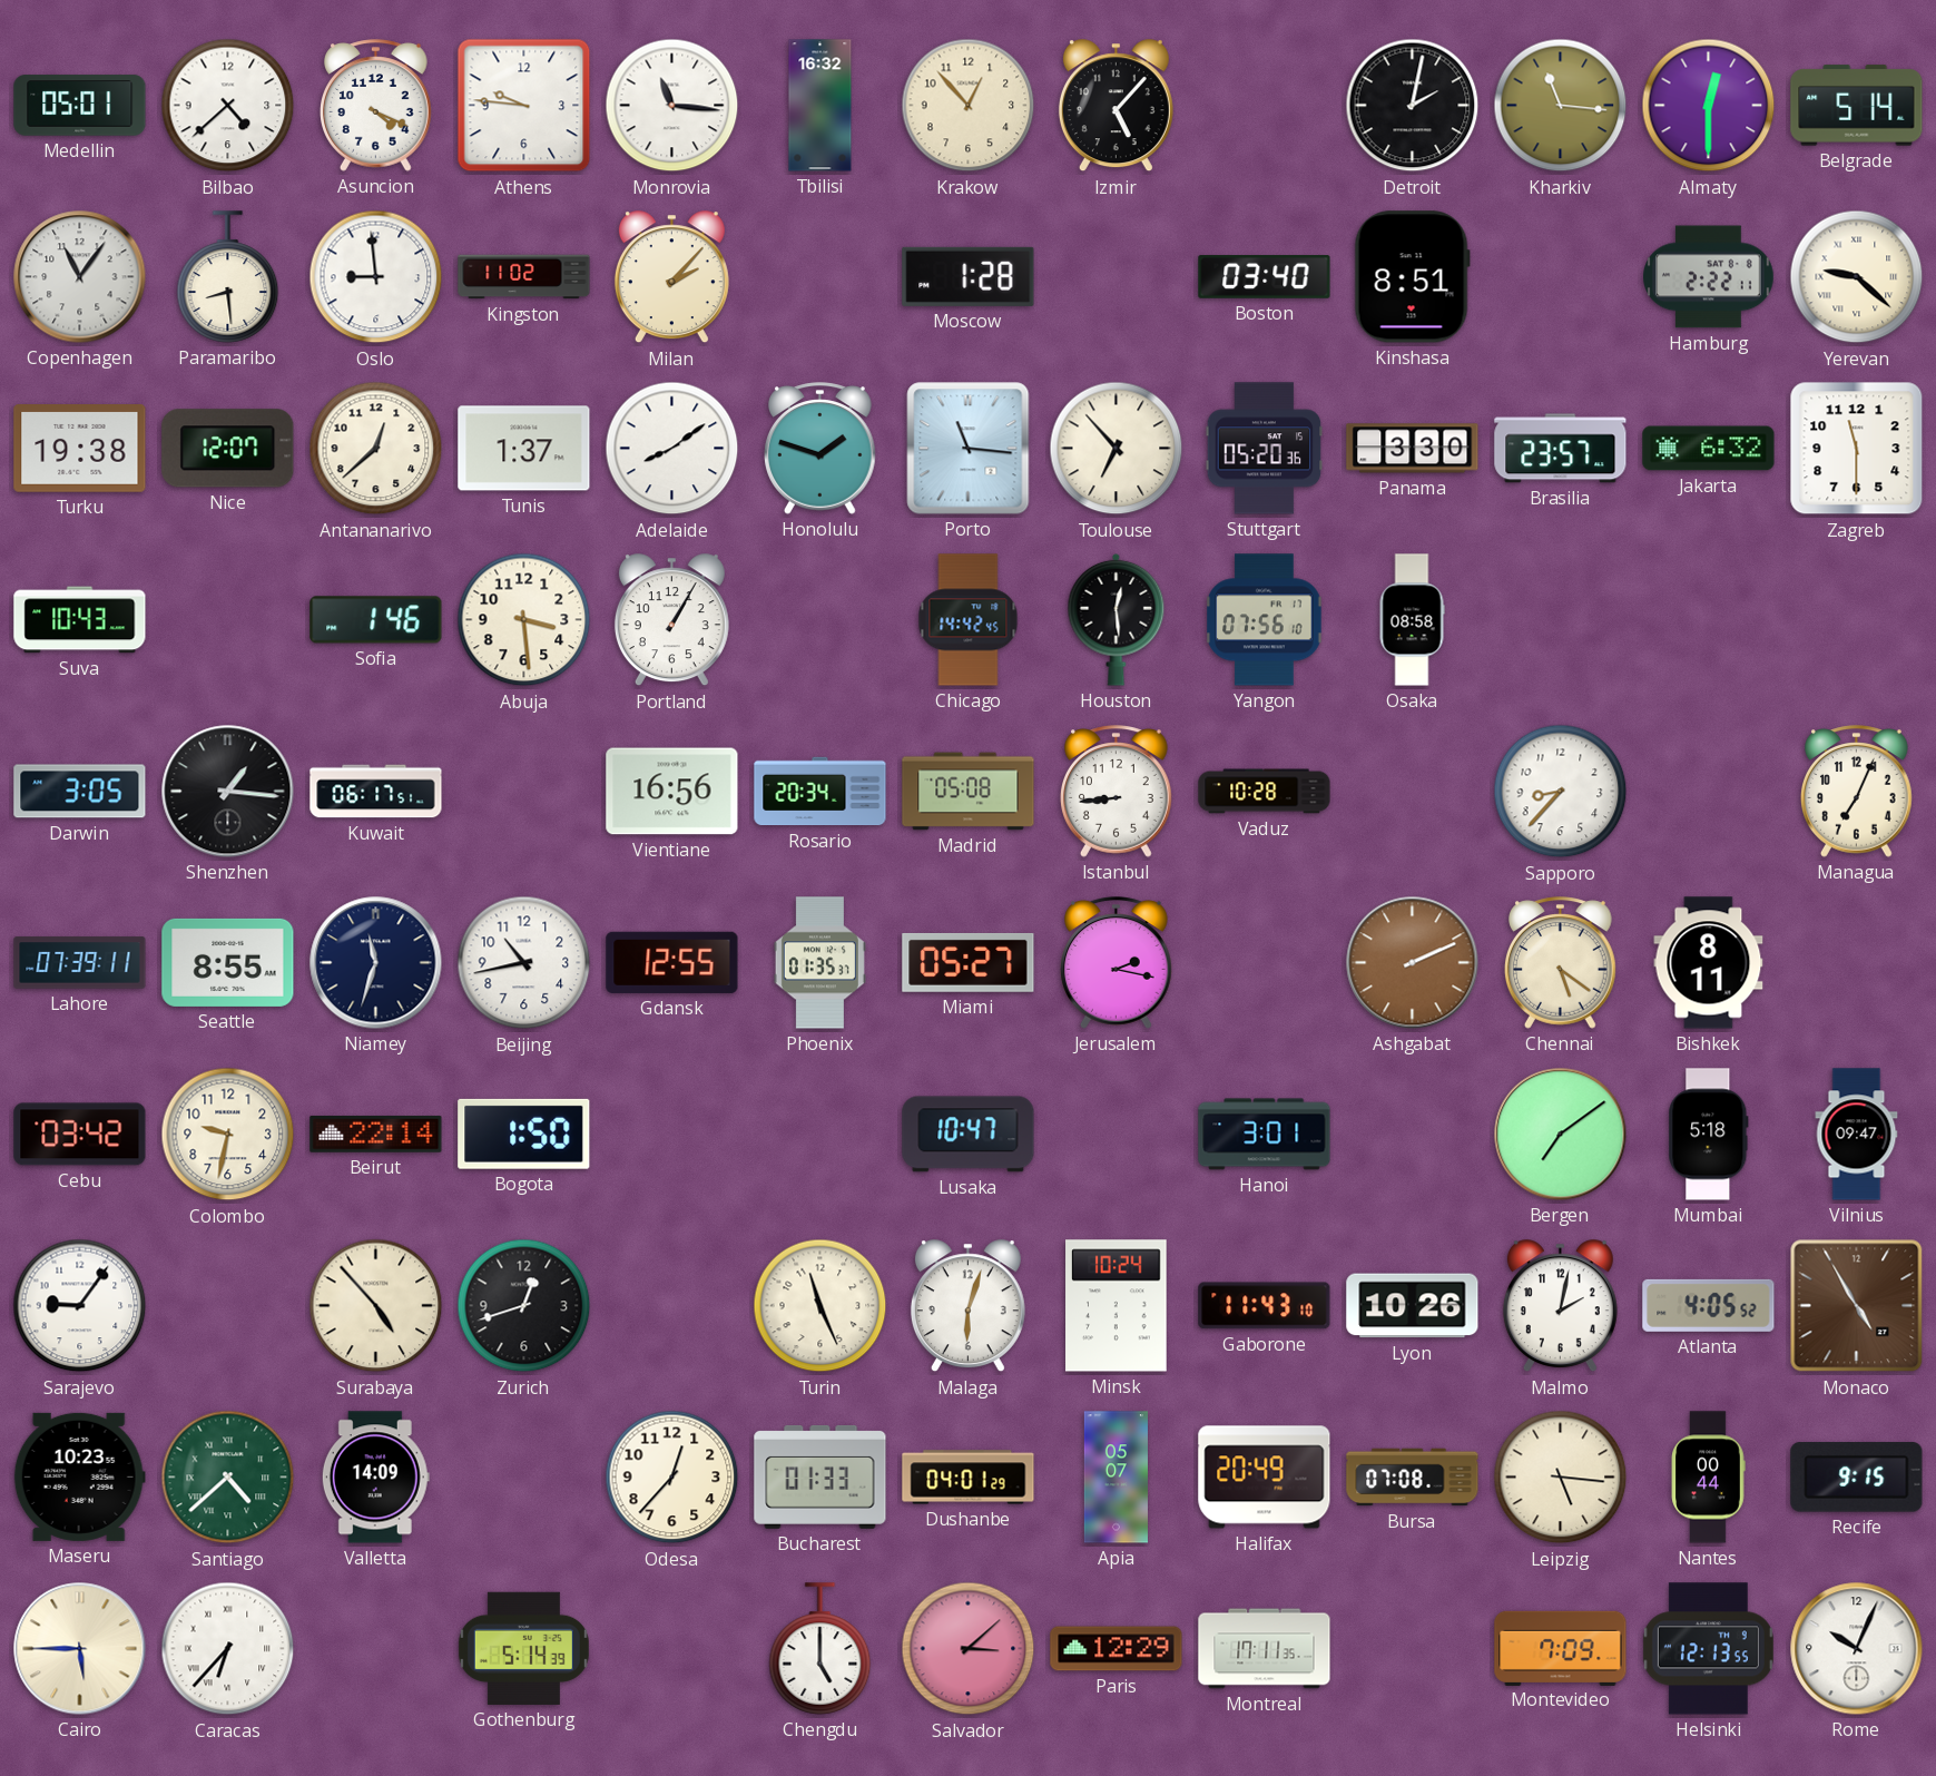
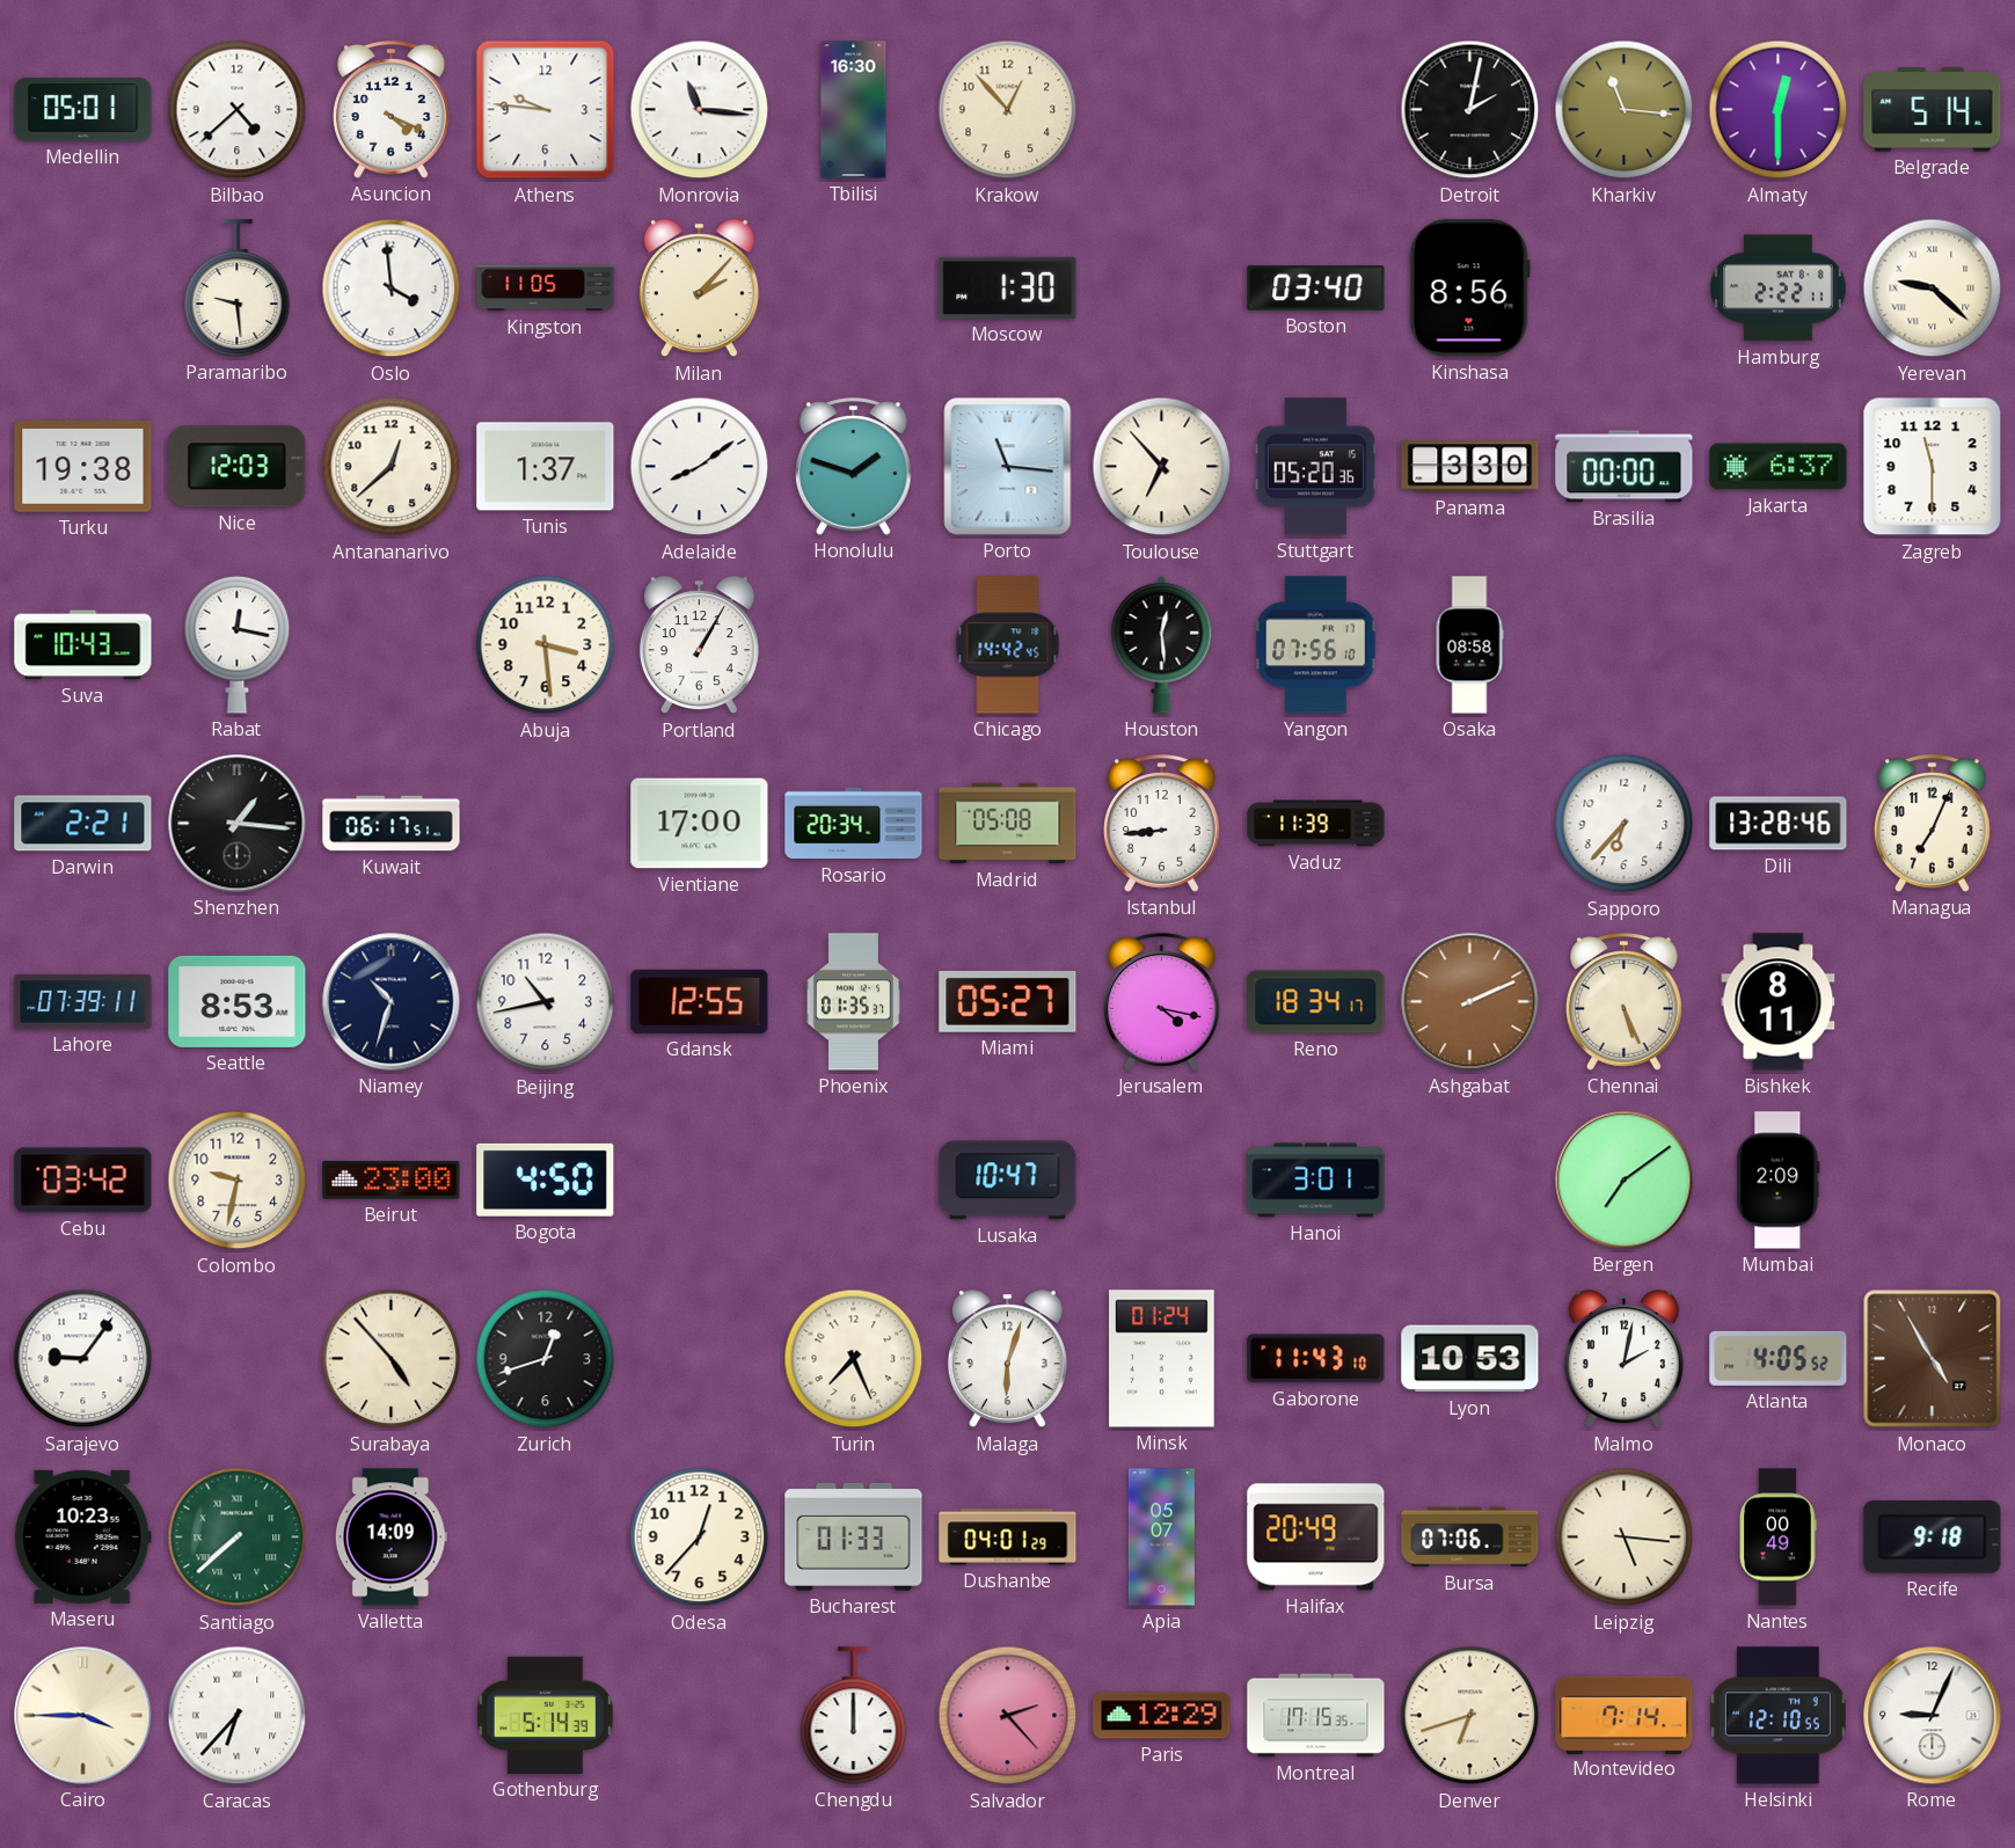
Tbilisi: 16:32 -> 16:30
Izmir: 5:07 -> none
Copenhagen: 11:06 -> none
Paramaribo: 8:29 -> 9:29
Oslo: 8:59 -> 3:59
Kingston: 11:02 -> 11:05
Moscow: 1:28 -> 1:30
Kinshasa: 8:51 -> 8:56
Nice: 12:07 -> 12:03
Brasilia: 23:57 -> 00:00
Jakarta: 6:32 -> 6:37
Rabat: none -> 12:17
Sofia: 1:46 -> none
Darwin: 3:05 -> 2:21
Vientiane: 16:56 -> 17:00
Vaduz: 10:28 -> 11:39
Sapporo: 8:37 -> 6:37
Dili: none -> 13:28
Seattle: 8:55 -> 8:53
Niamey: 11:33 -> 10:33
Jerusalem: 2:17 -> 4:17
Reno: none -> 18:34
Chennai: 5:21 -> 5:26
Beirut: 22:14 -> 23:00
Bogota: 1:50 -> 4:50
Mumbai: 5:18 -> 2:09
Vilnius: 09:47 -> none
Turin: 11:26 -> 7:26
Minsk: 10:24 -> 01:24
Lyon: 10:26 -> 10:53
Santiago: 4:38 -> 7:38
Bursa: 07:08 -> 07:06
Nantes: 00:44 -> 00:49
Recife: 9:15 -> 9:18
Cairo: 5:45 -> 3:45
Chengdu: 5:00 -> 12:00
Salvador: 3:08 -> 2:23
Montreal: 17:11 -> 17:15
Denver: none -> 6:42
Montevideo: 7:09 -> 7:14
Helsinki: 12:13 -> 12:10
Rome: 10:04 -> 9:04
